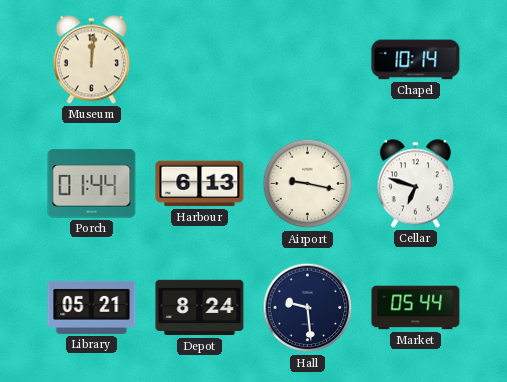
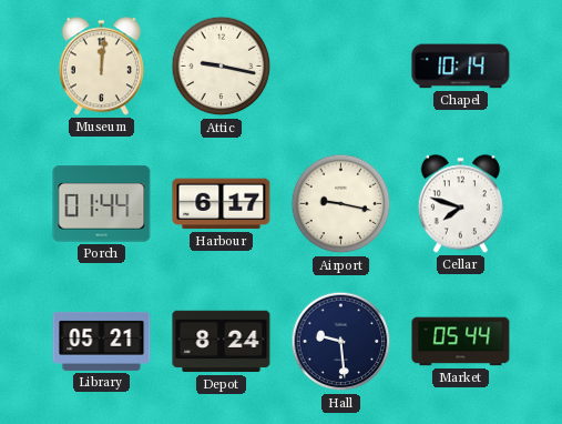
Attic: none -> 9:17
Harbour: 6:13 -> 6:17
Cellar: 6:48 -> 7:48
